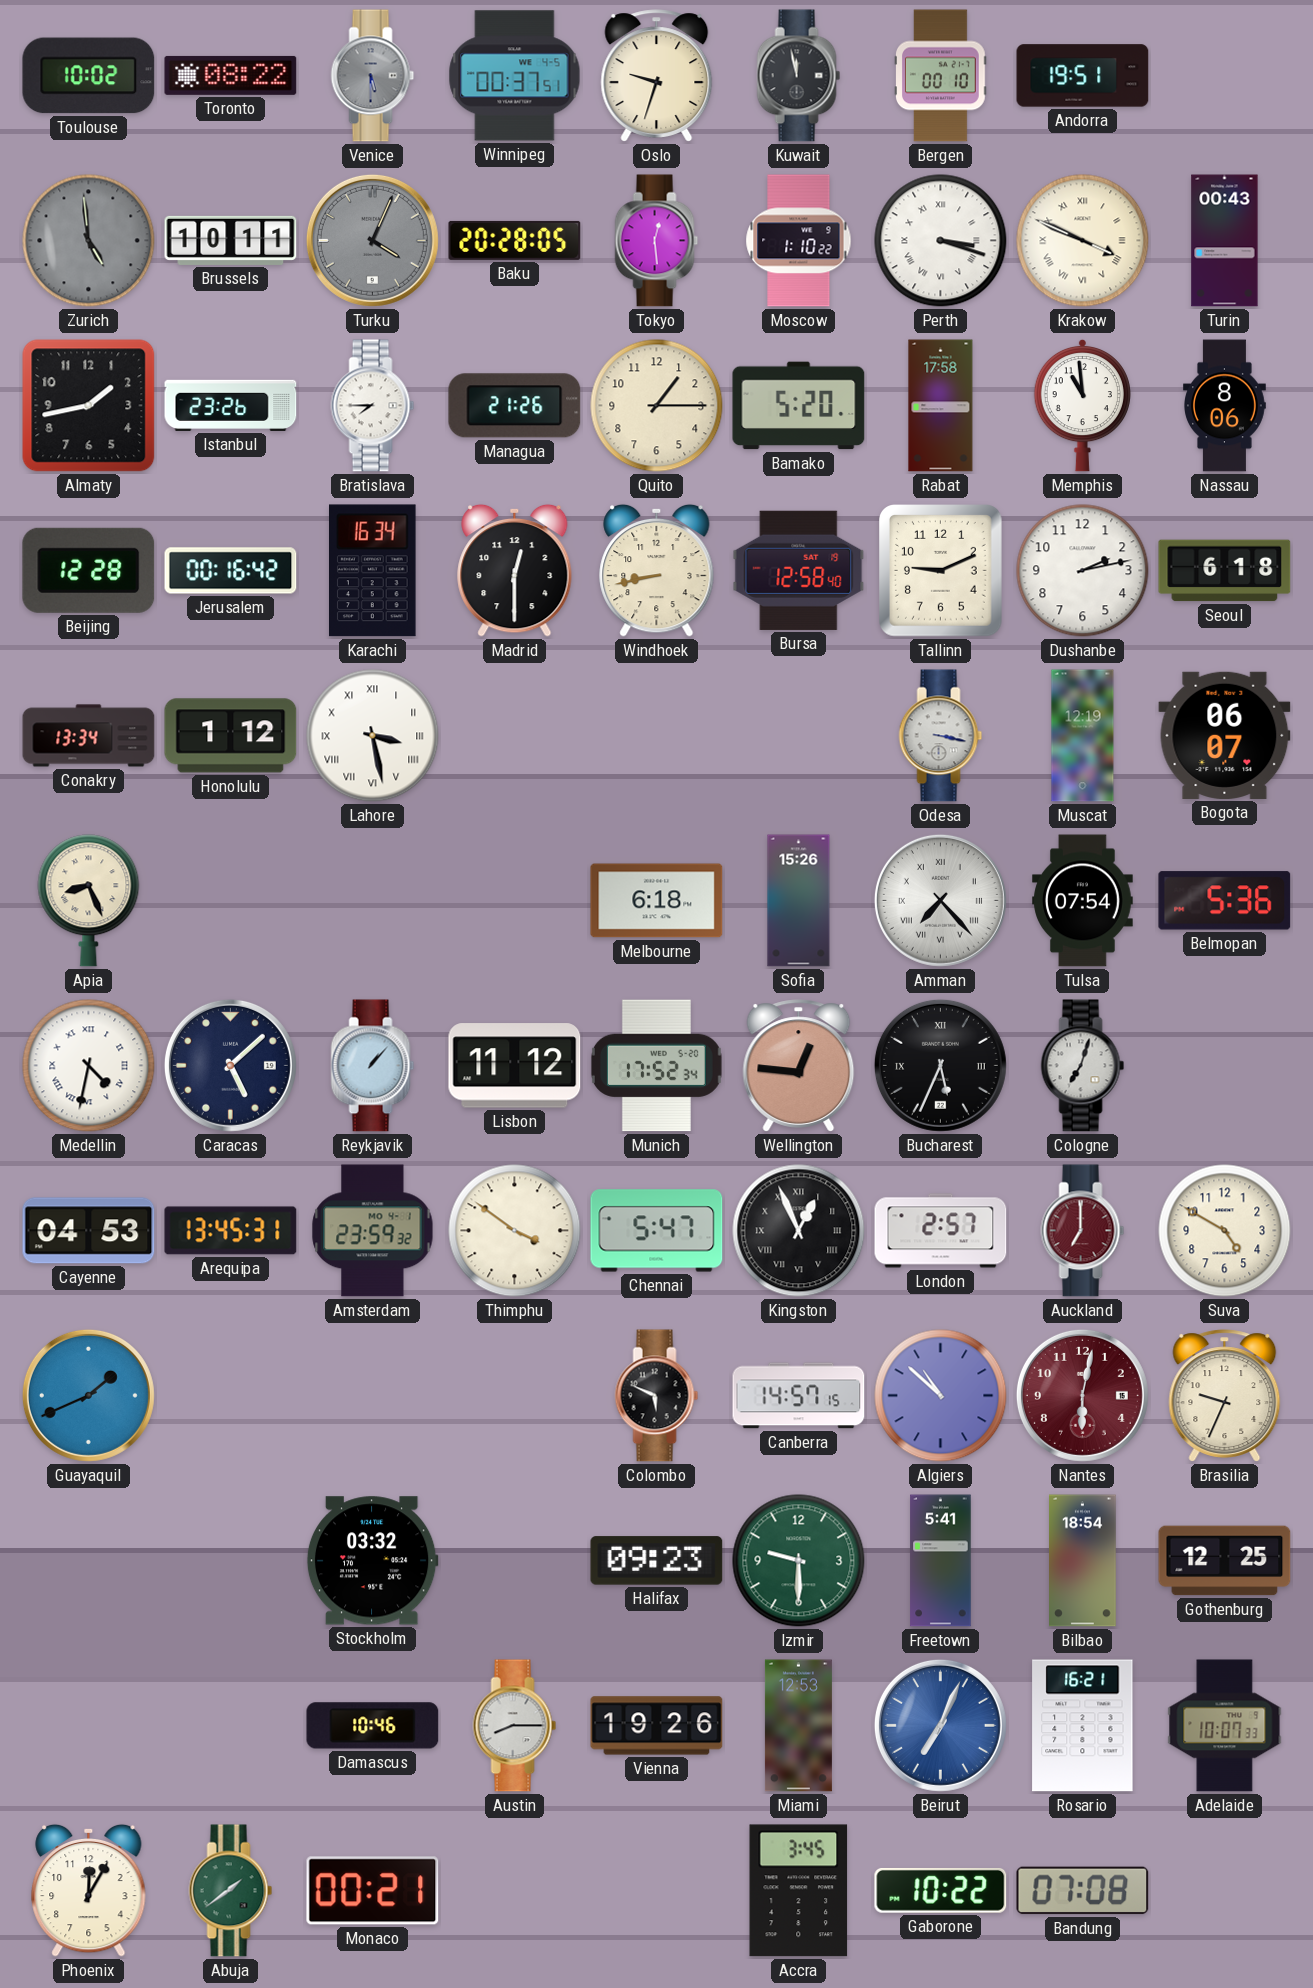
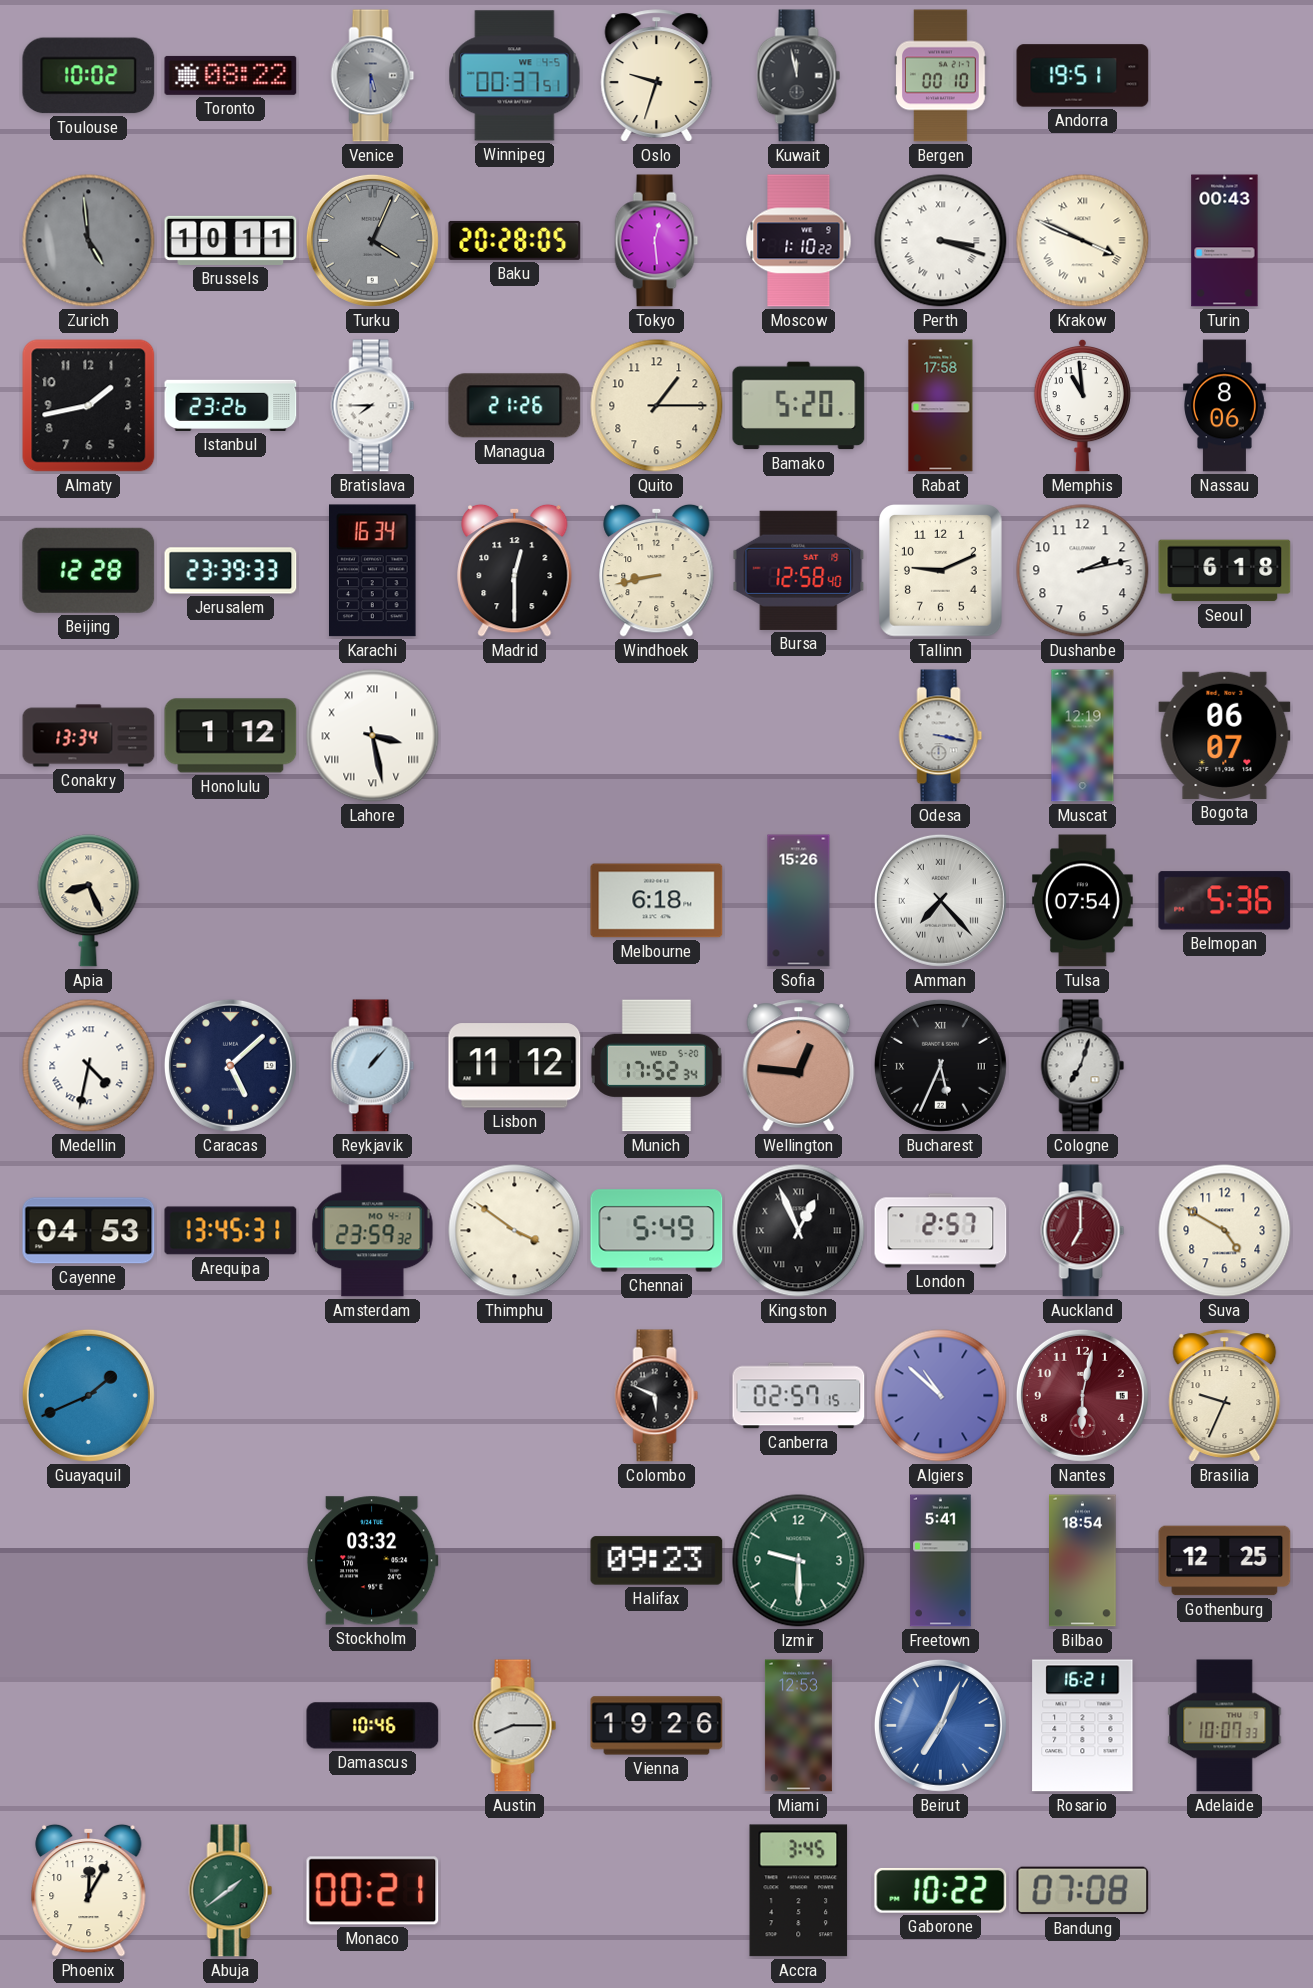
Jerusalem: 00:16 -> 23:39
Chennai: 5:47 -> 5:49
Canberra: 14:57 -> 02:57
